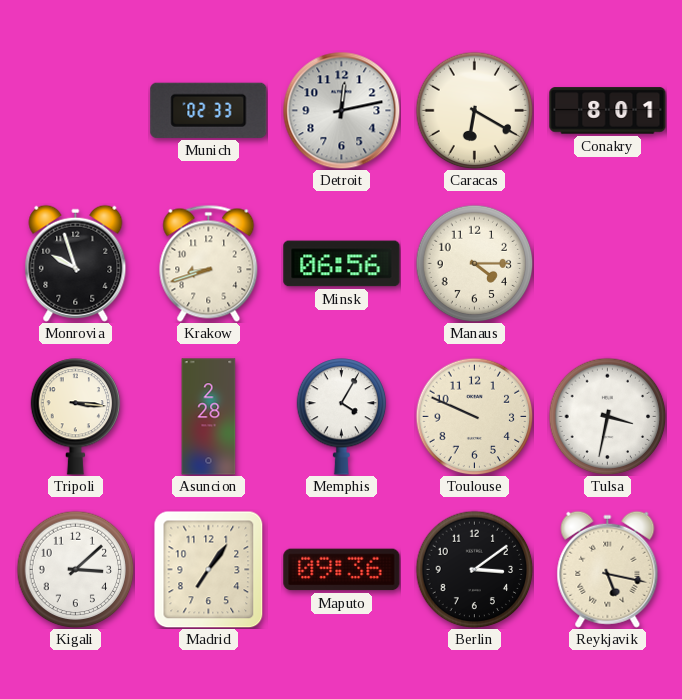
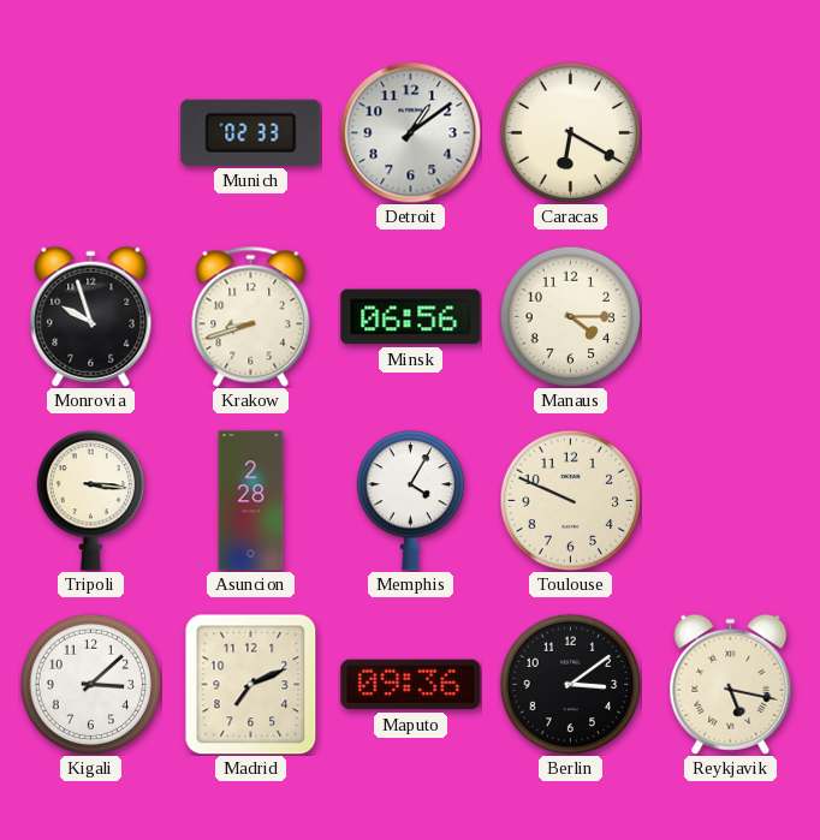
Detroit: 12:13 -> 1:09
Conakry: 8:01 -> none
Tulsa: 3:32 -> none
Madrid: 7:06 -> 7:11
